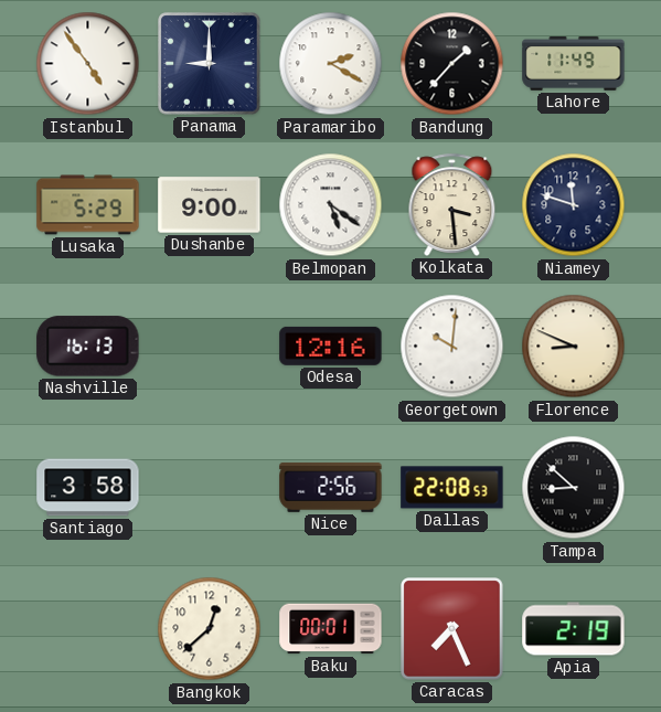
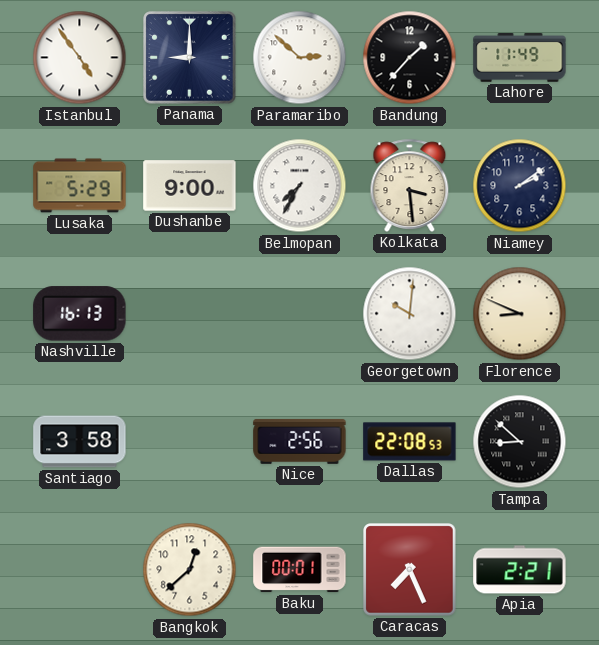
Paramaribo: 2:20 -> 2:52
Belmopan: 5:21 -> 7:35
Niamey: 11:48 -> 2:09
Odesa: 12:16 -> none
Apia: 2:19 -> 2:21
